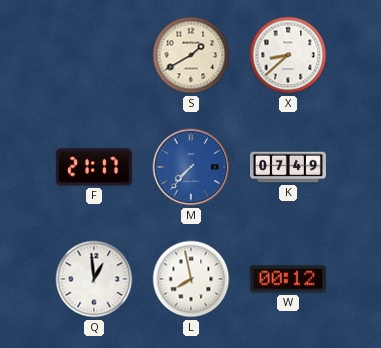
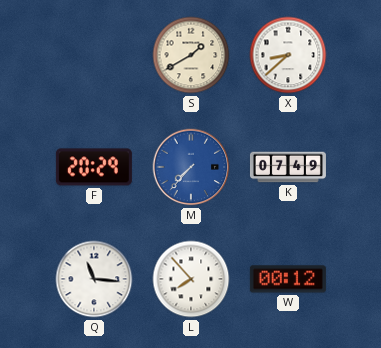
F: 21:17 -> 20:29
Q: 12:59 -> 11:16
L: 7:58 -> 7:53
